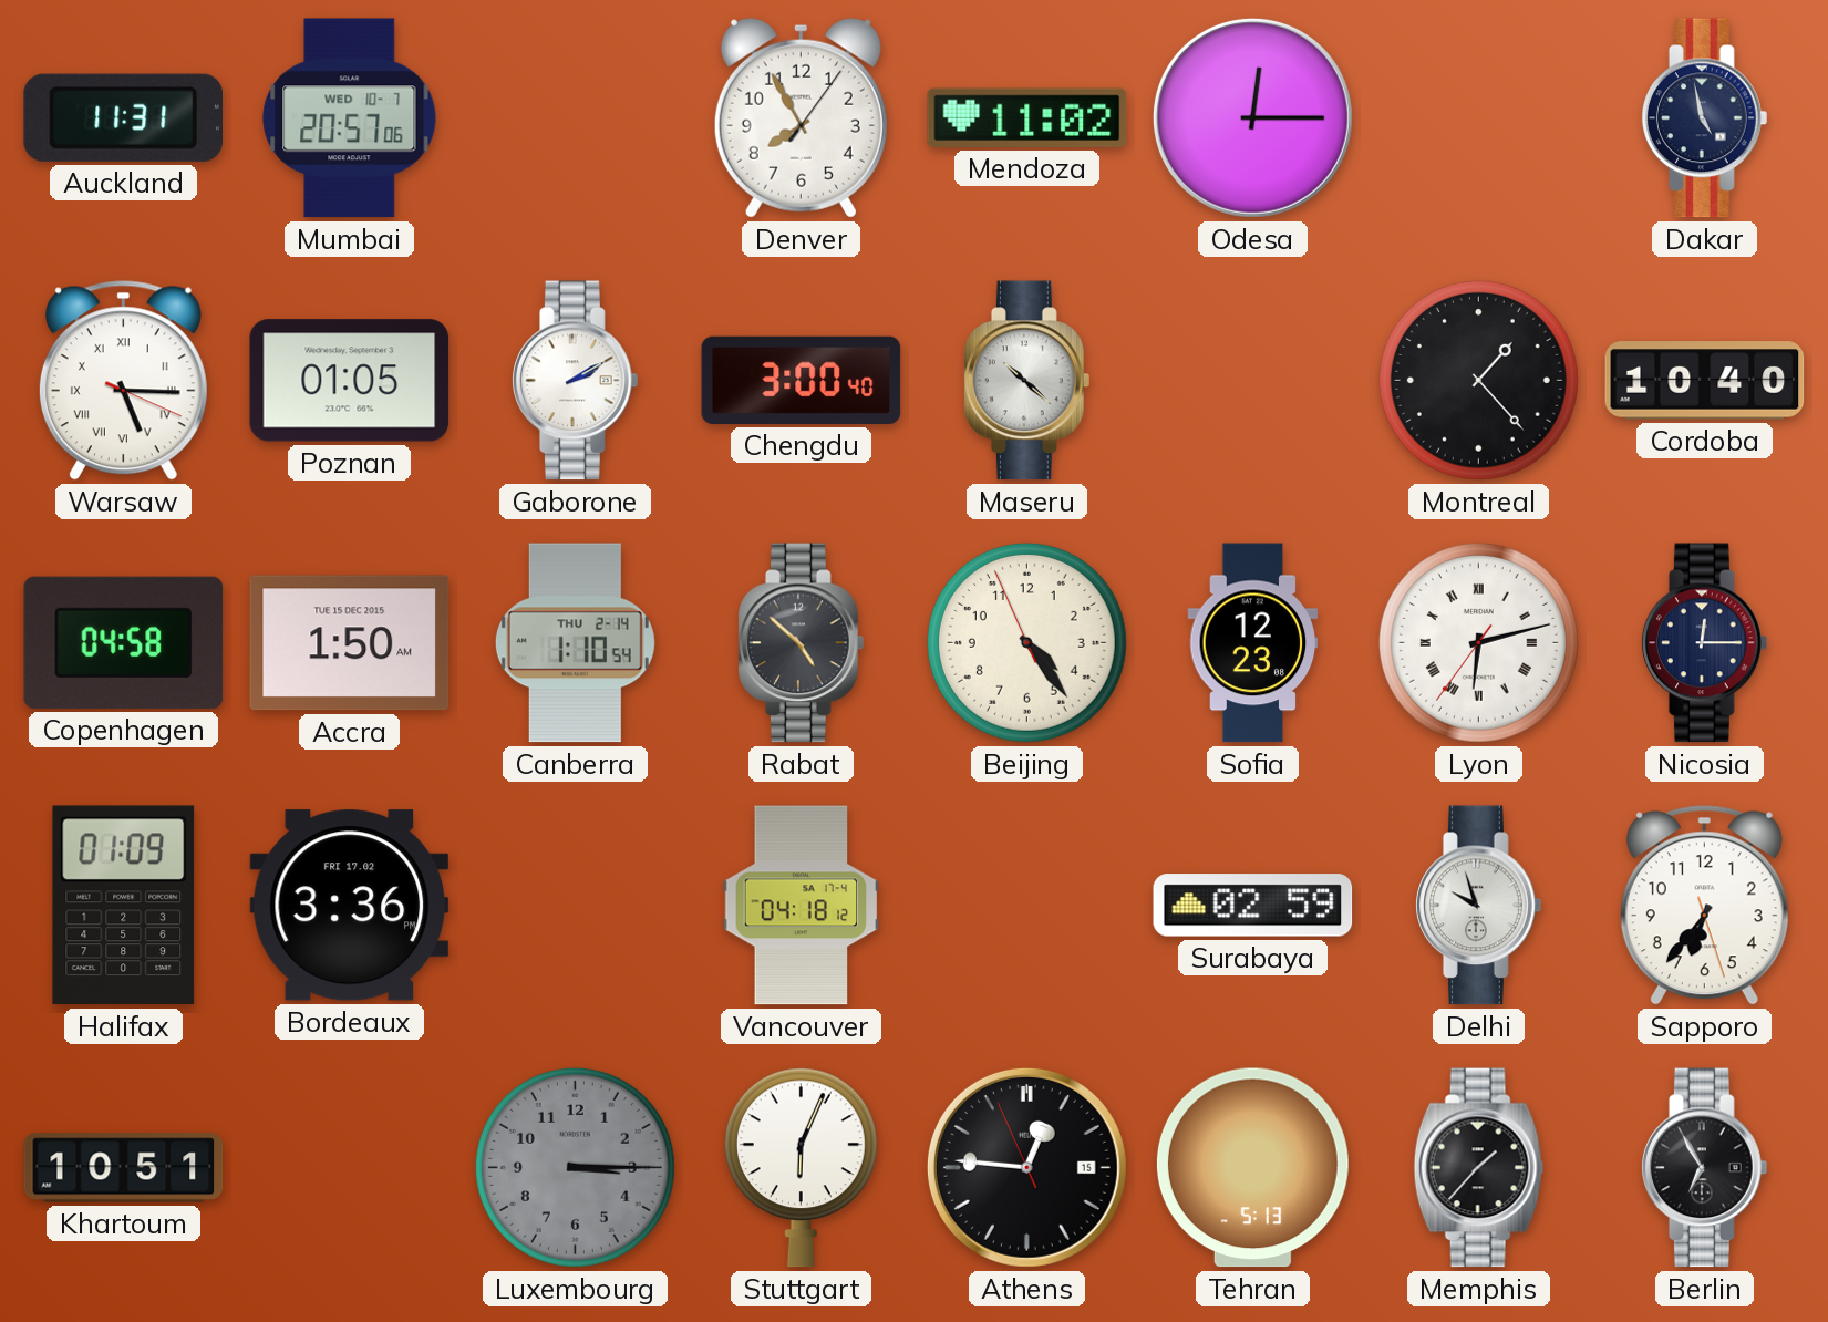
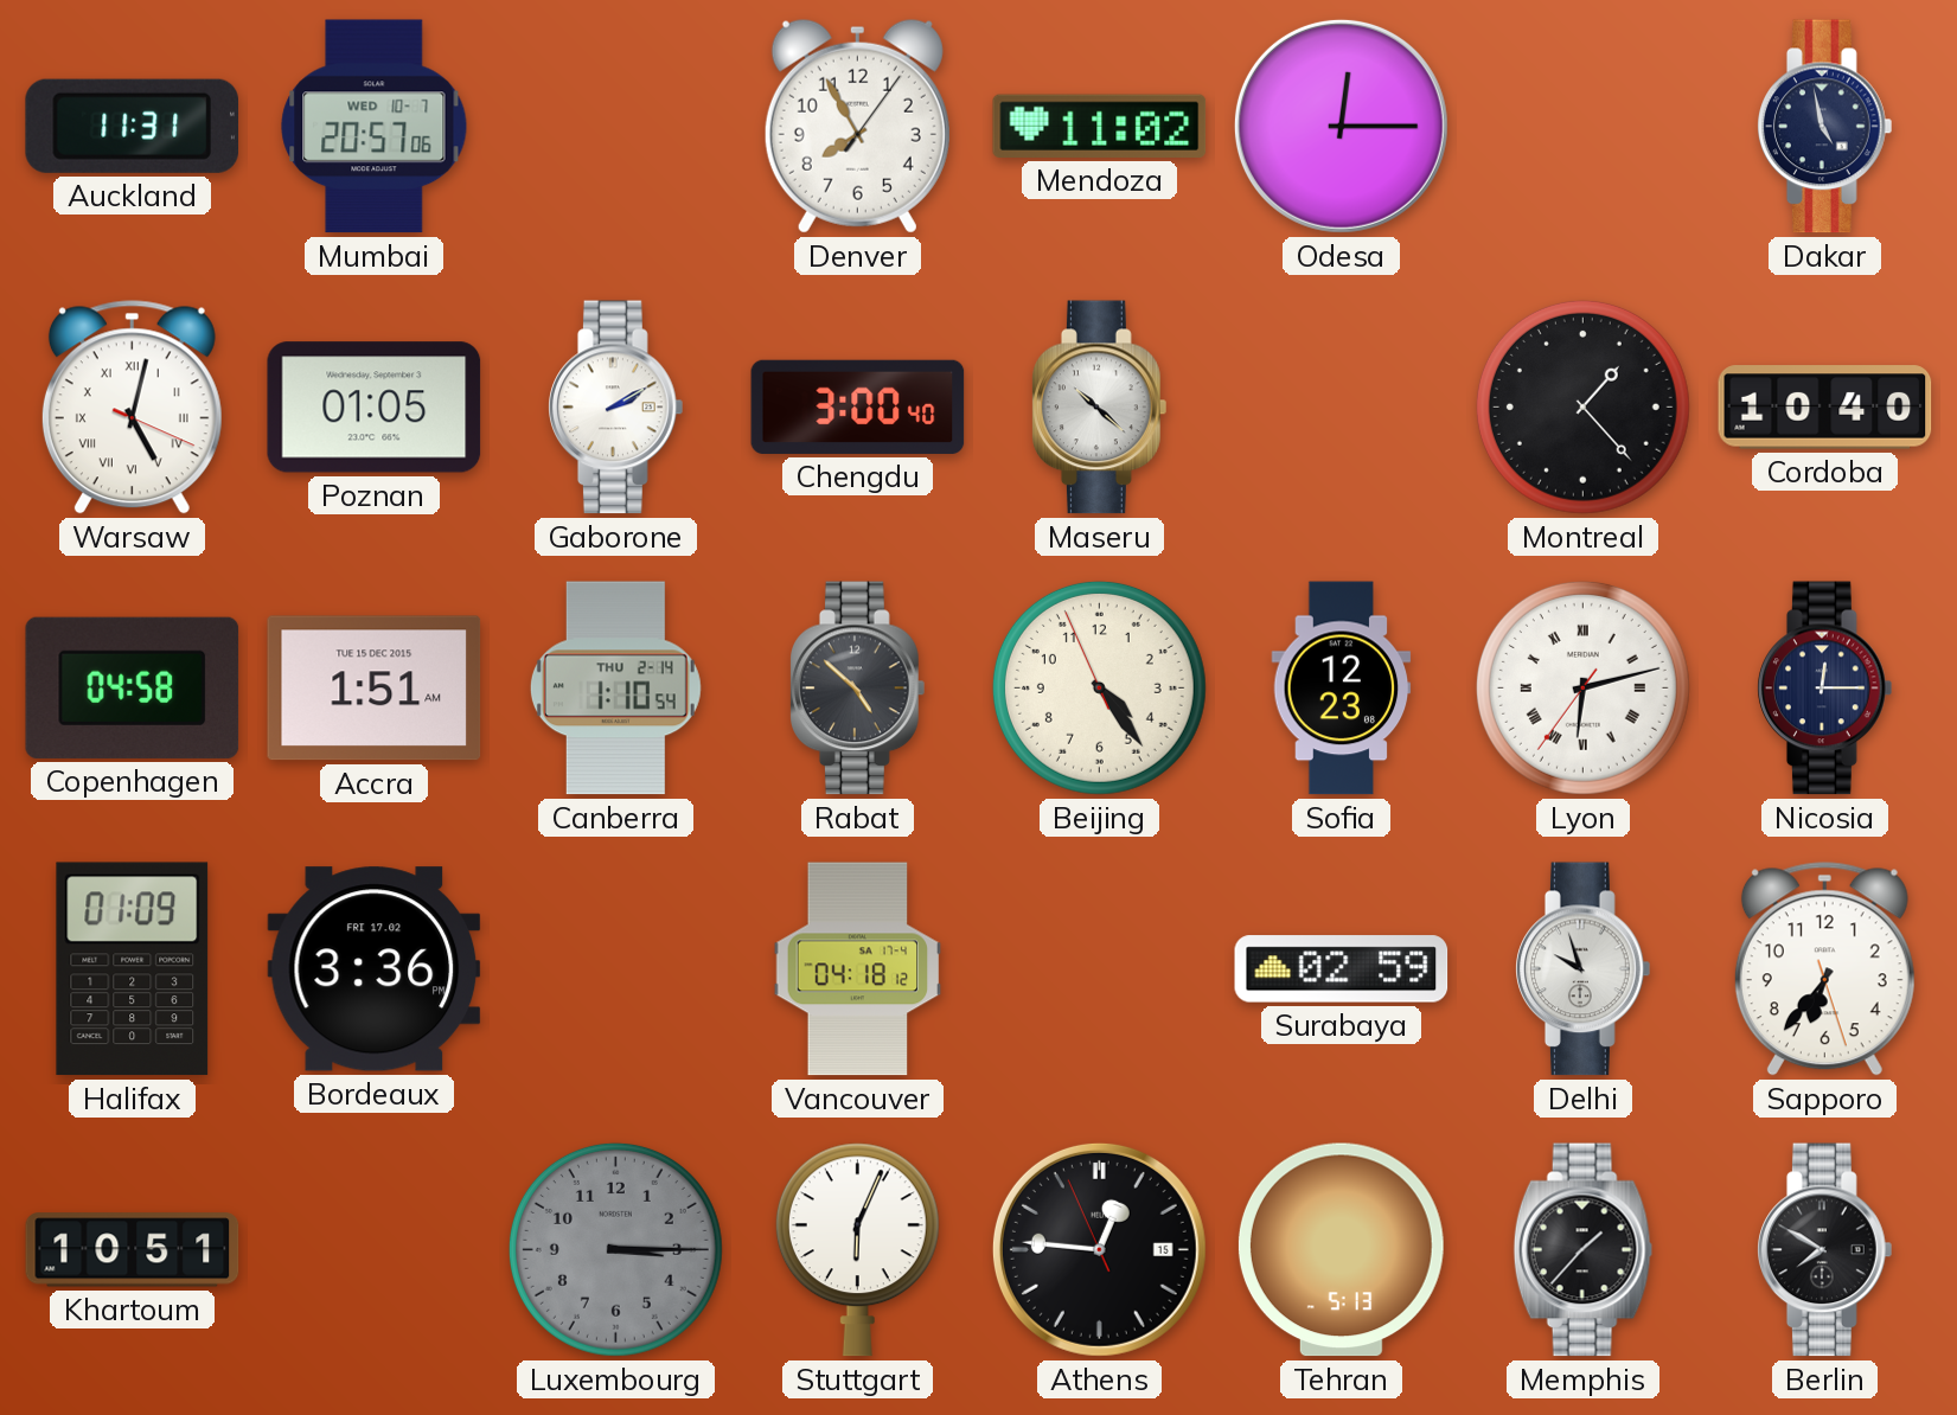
Warsaw: 5:15 -> 5:02
Accra: 1:50 -> 1:51
Berlin: 6:55 -> 7:50
